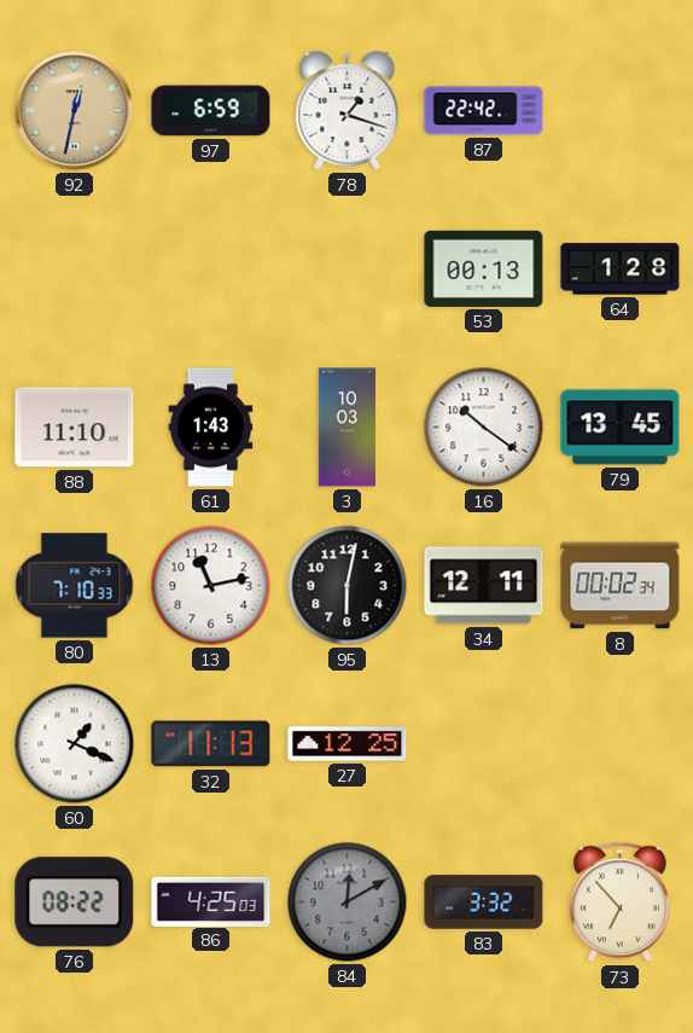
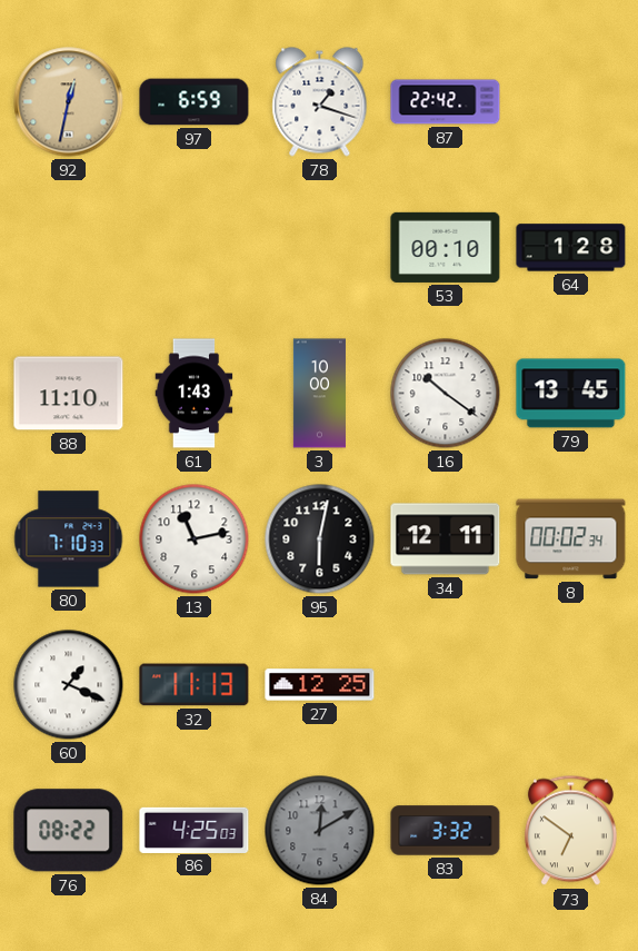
53: 00:13 -> 00:10
3: 10:03 -> 10:00
73: 6:53 -> 6:51
